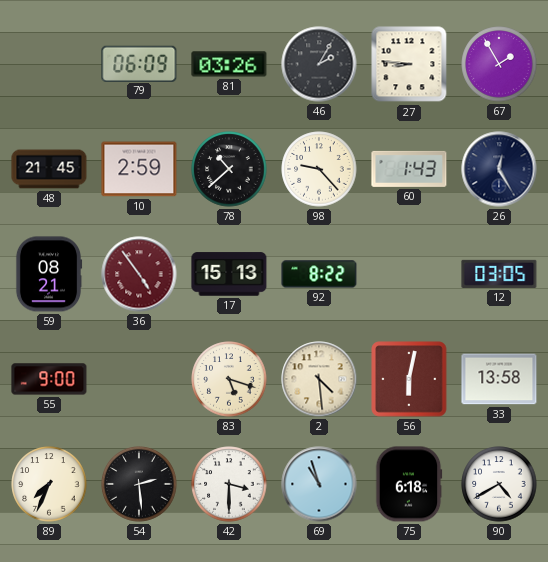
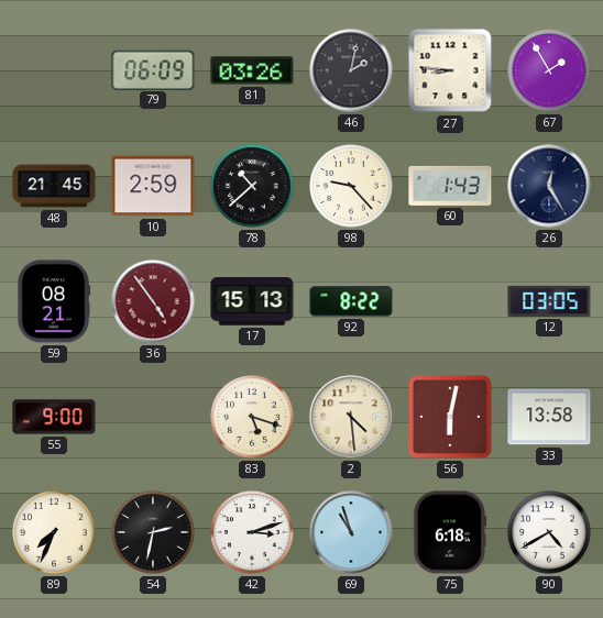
46: 2:05 -> 2:02
54: 2:29 -> 2:32
42: 3:30 -> 3:12
